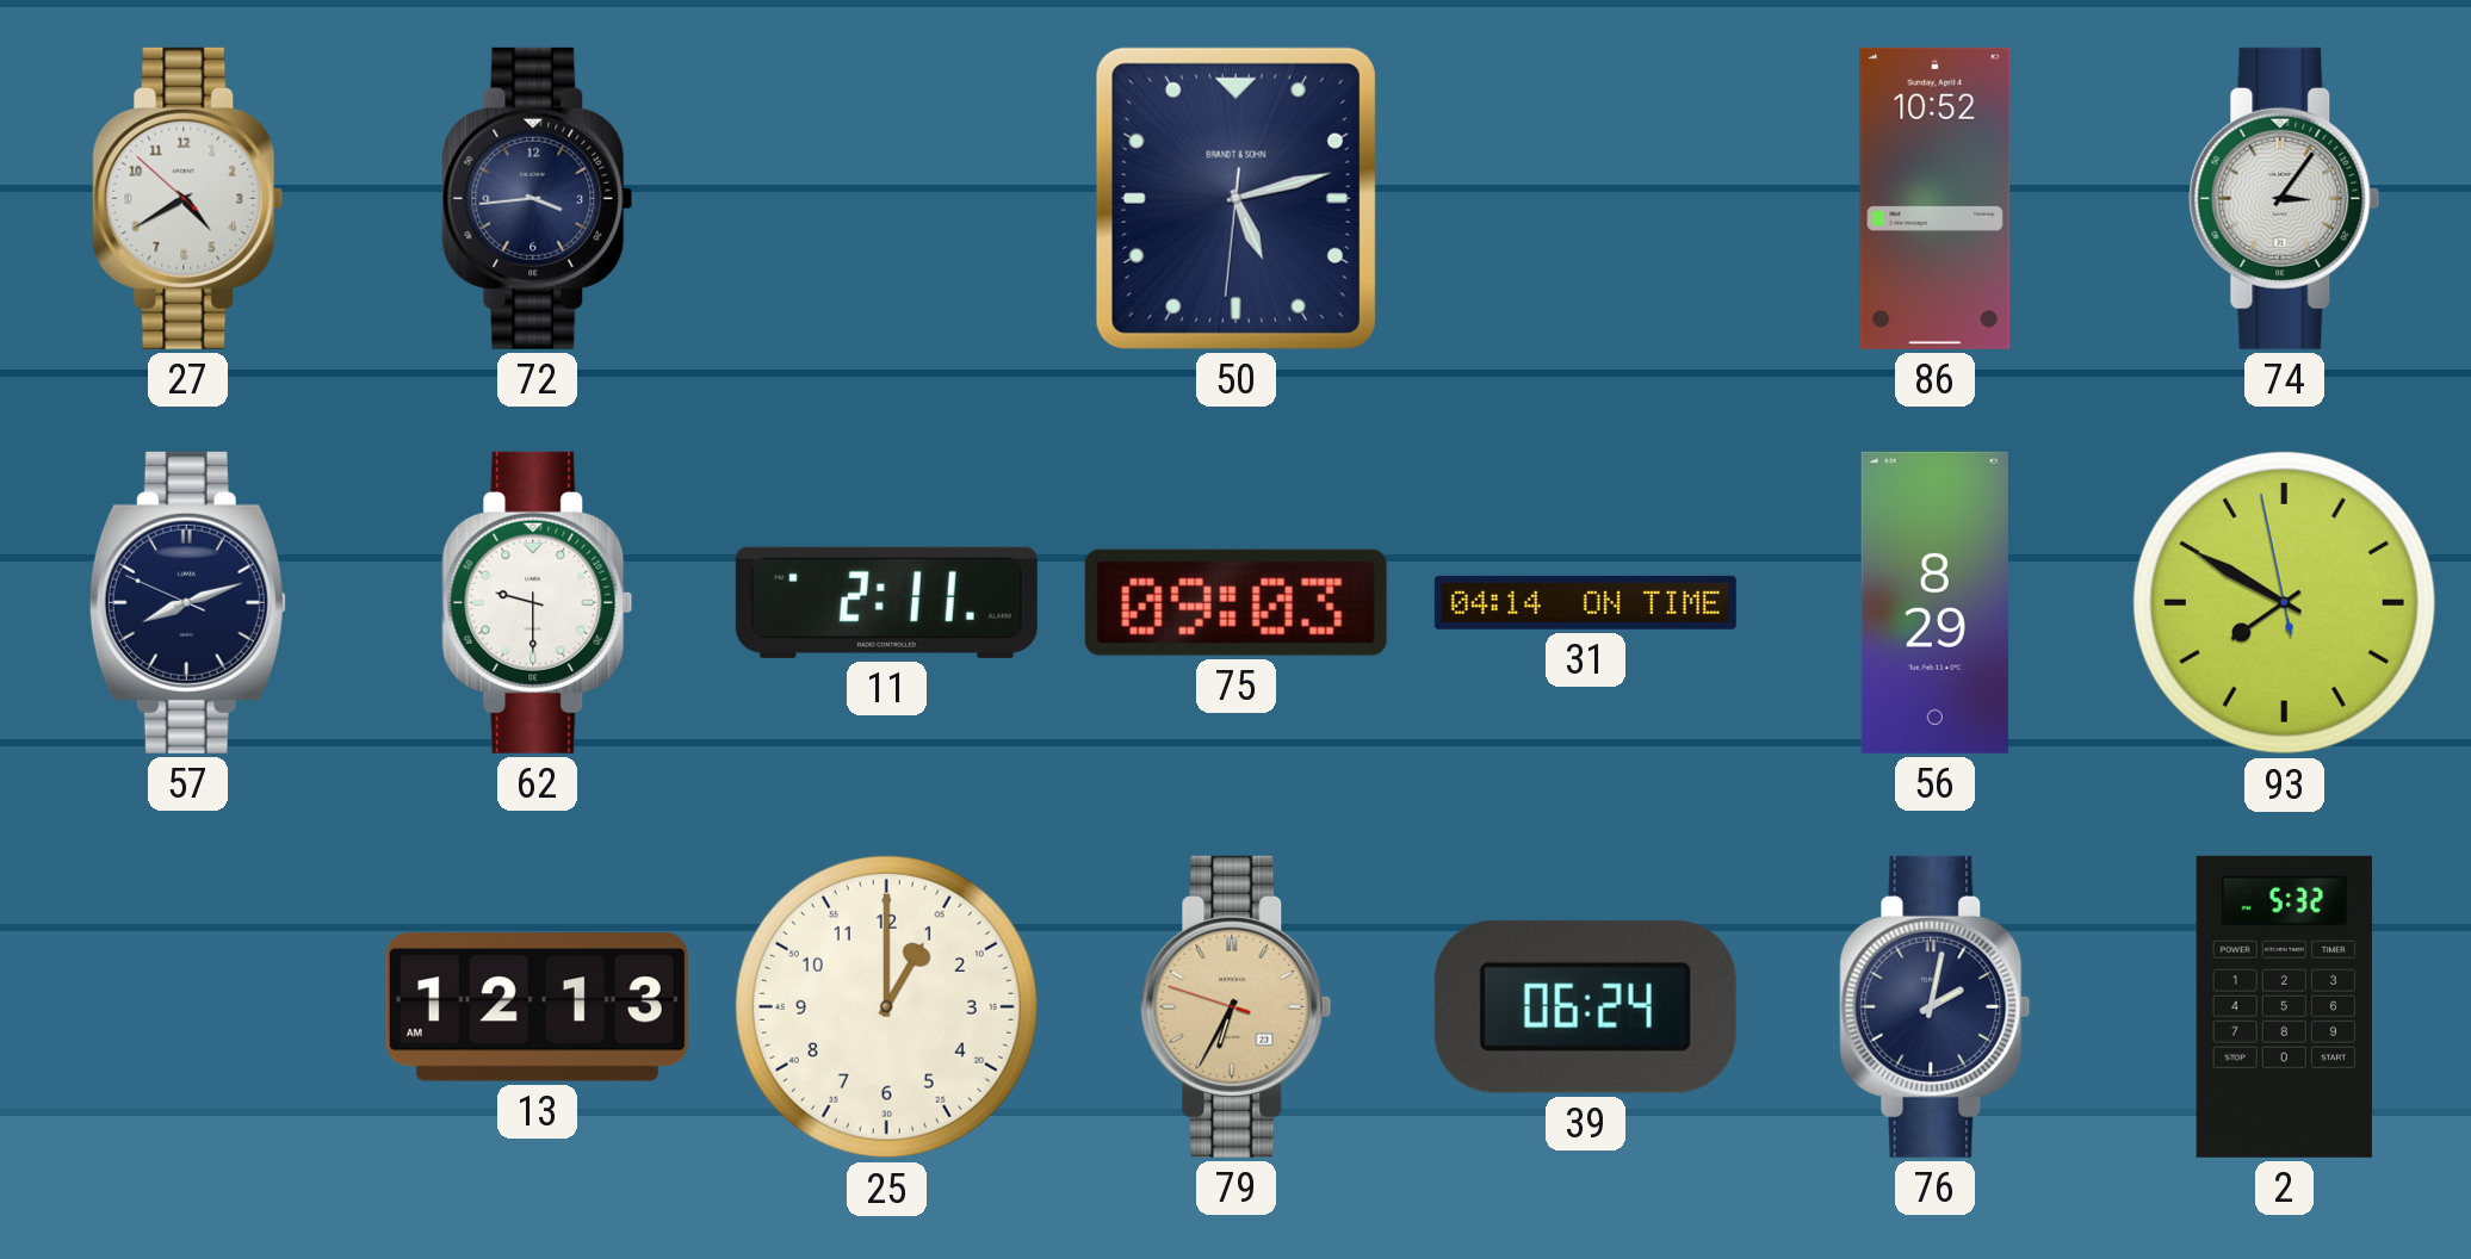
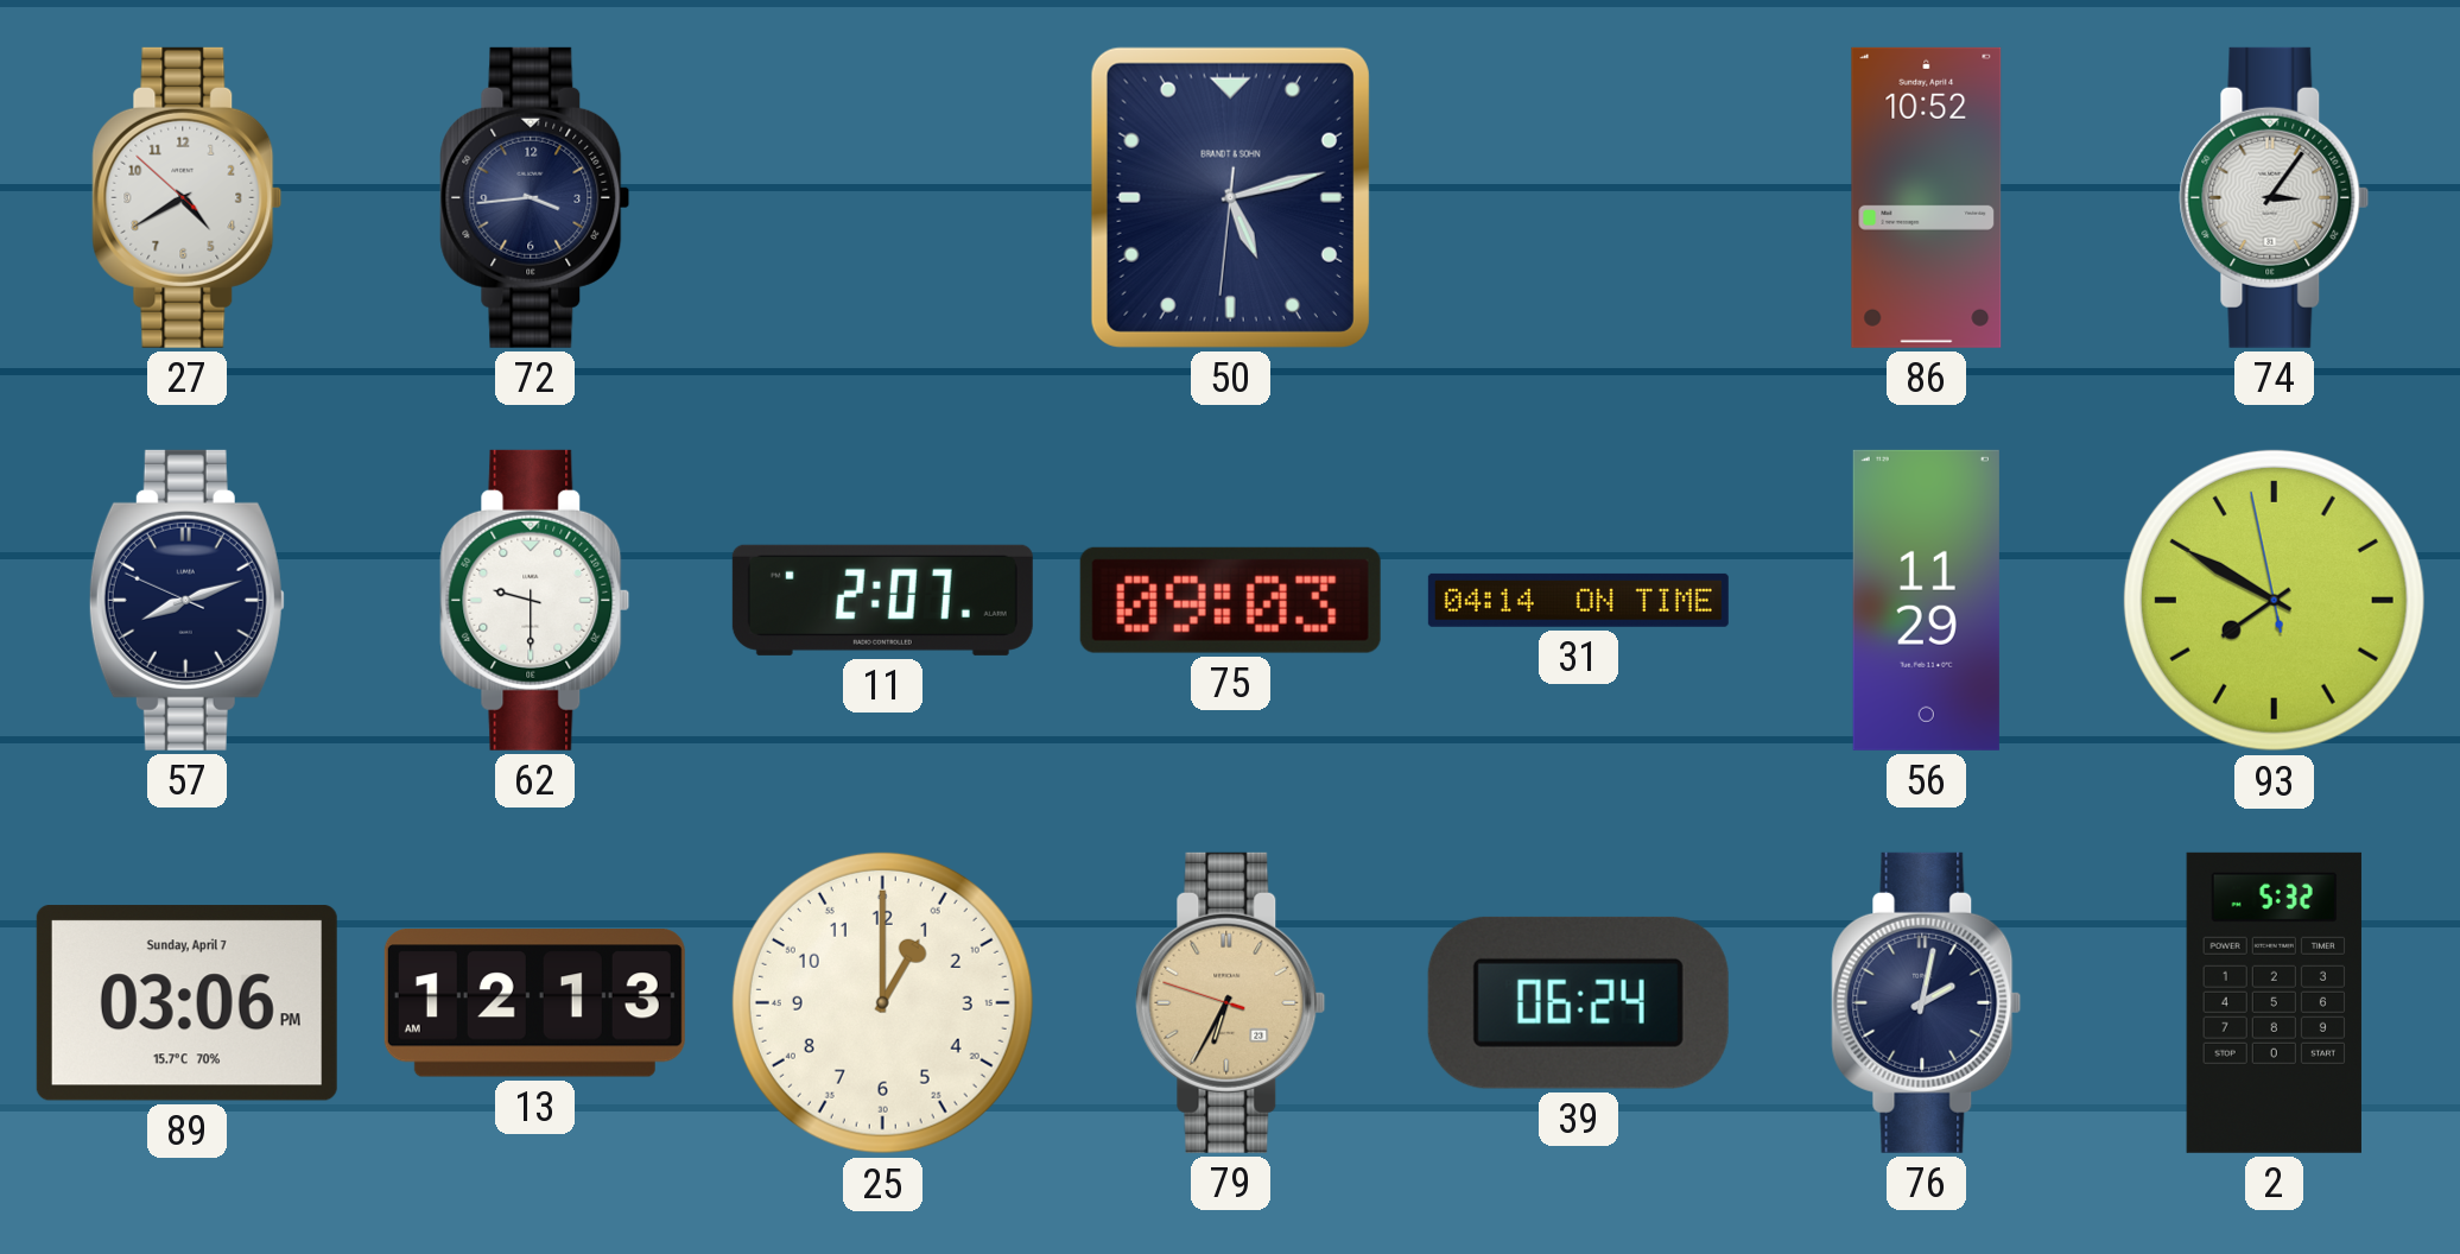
11: 2:11 -> 2:07
56: 8:29 -> 11:29
89: none -> 03:06
